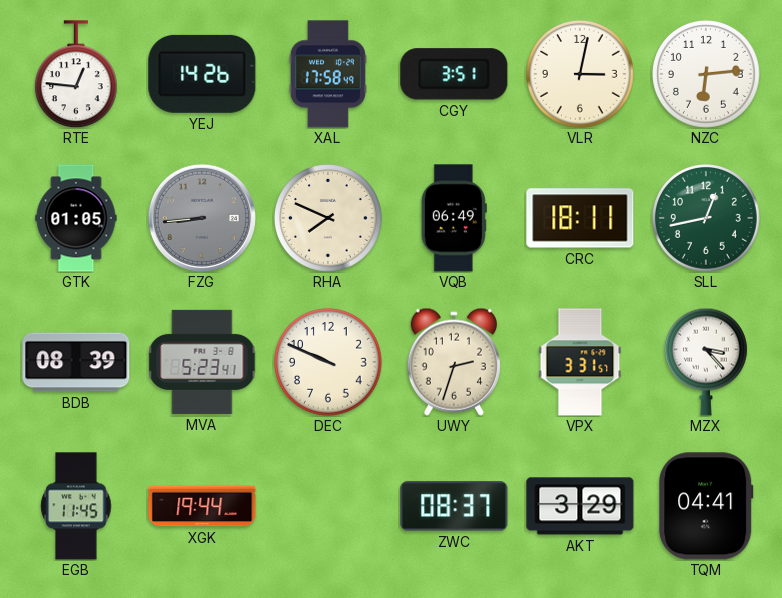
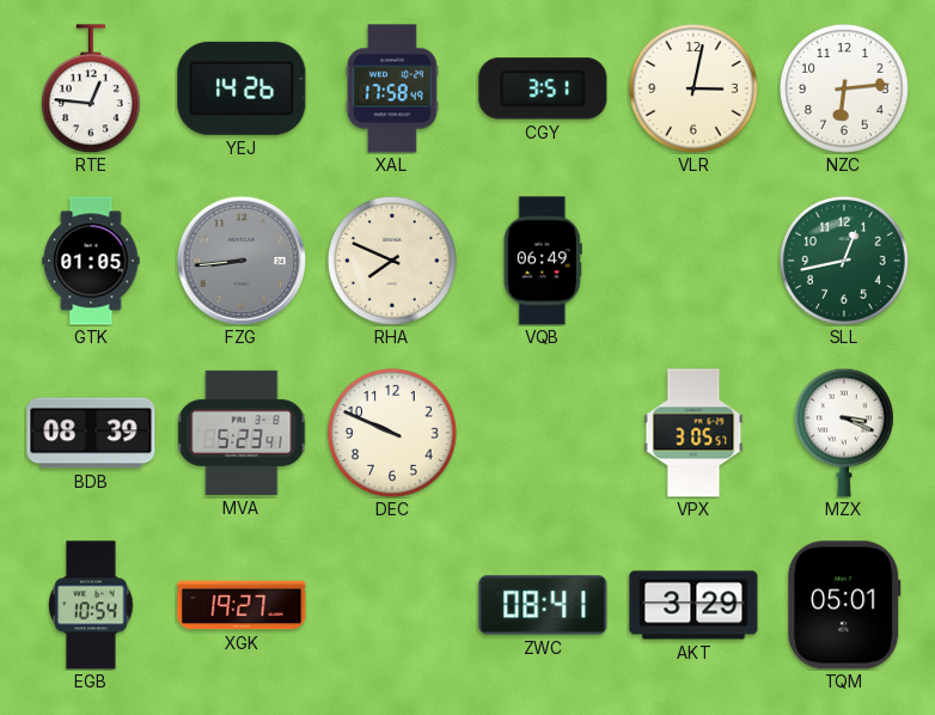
CRC: 18:11 -> none
UWY: 2:33 -> none
VPX: 3:31 -> 3:05
MZX: 3:23 -> 3:19
EGB: 11:45 -> 10:54
XGK: 19:44 -> 19:27
ZWC: 08:37 -> 08:41
TQM: 04:41 -> 05:01
